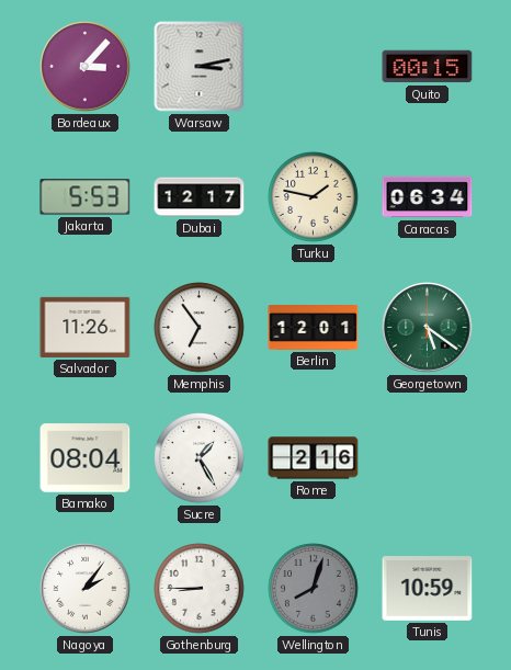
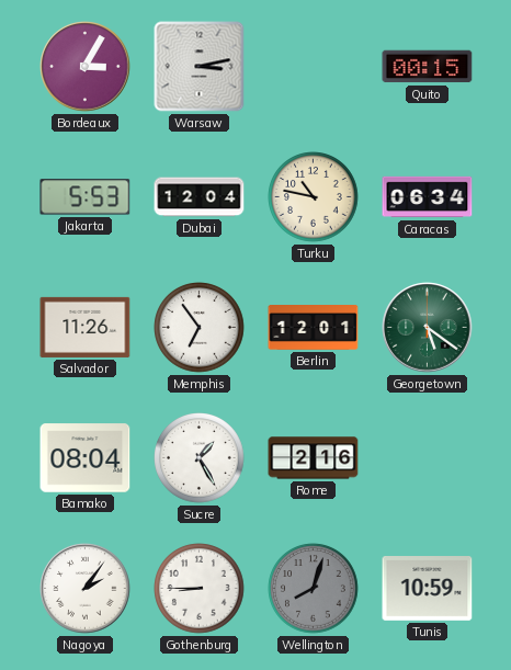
Bordeaux: 3:07 -> 3:05
Dubai: 12:17 -> 12:04
Turku: 1:47 -> 10:47
